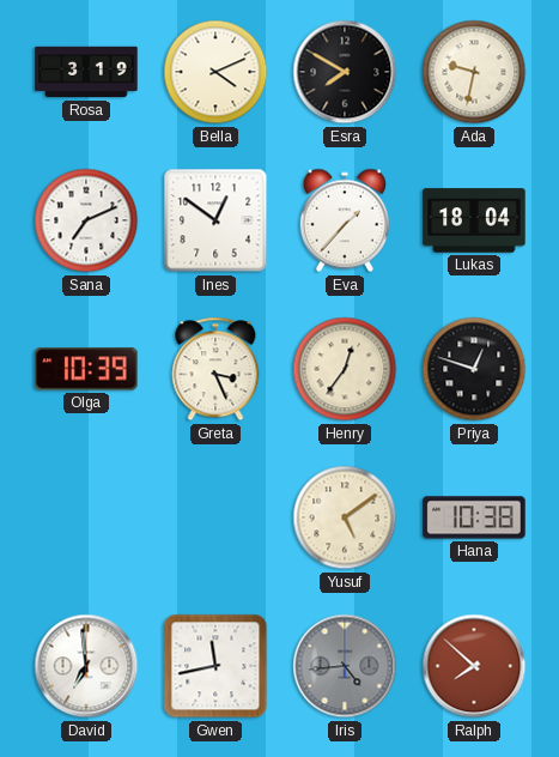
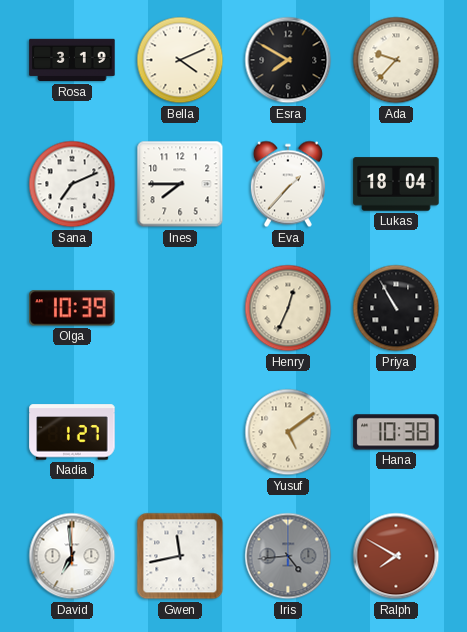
Ada: 9:32 -> 9:37
Ines: 12:51 -> 7:45
Greta: 3:26 -> none
Henry: 12:36 -> 12:34
Priya: 12:48 -> 10:55
Nadia: none -> 1:27
Ralph: 7:52 -> 7:50
